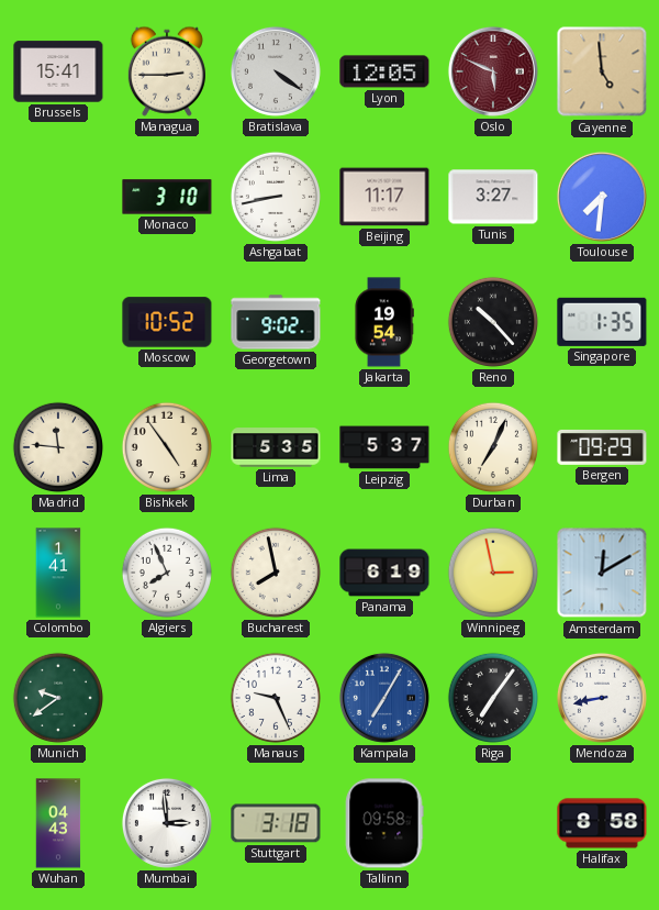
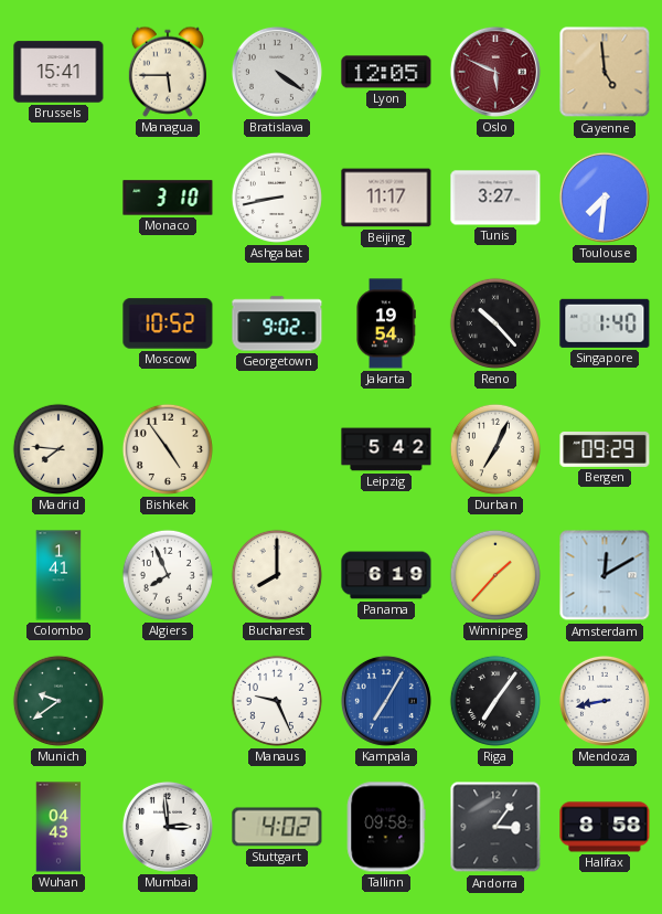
Managua: 2:45 -> 5:45
Singapore: 1:35 -> 1:40
Madrid: 11:46 -> 7:46
Lima: 5:35 -> none
Leipzig: 5:37 -> 5:42
Bucharest: 7:58 -> 8:00
Winnipeg: 2:58 -> 1:37
Stuttgart: 3:18 -> 4:02
Andorra: none -> 3:06
